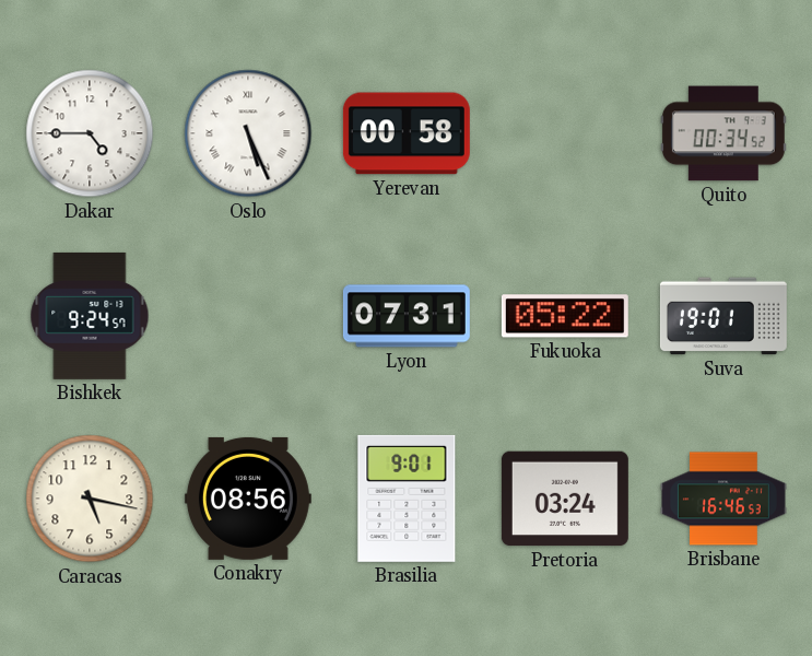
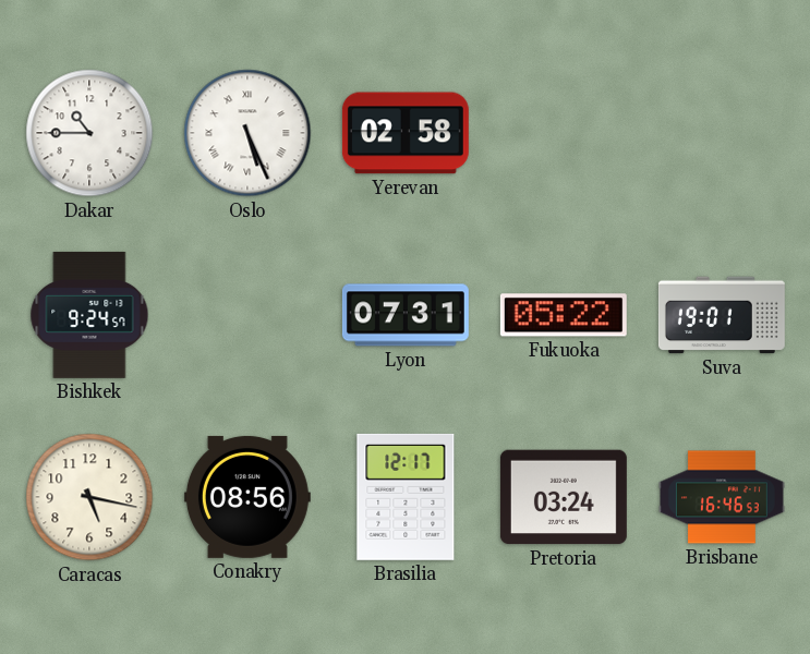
Dakar: 4:45 -> 10:45
Yerevan: 00:58 -> 02:58
Quito: 00:34 -> none
Brasilia: 9:01 -> 12:17
